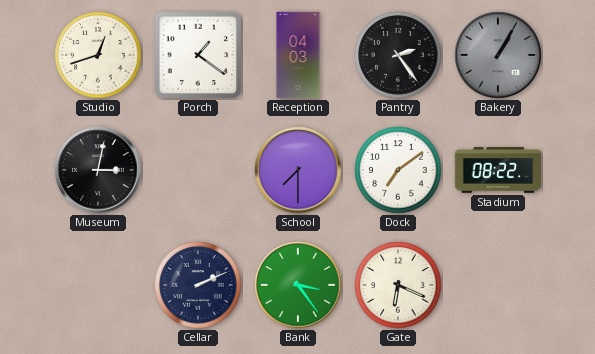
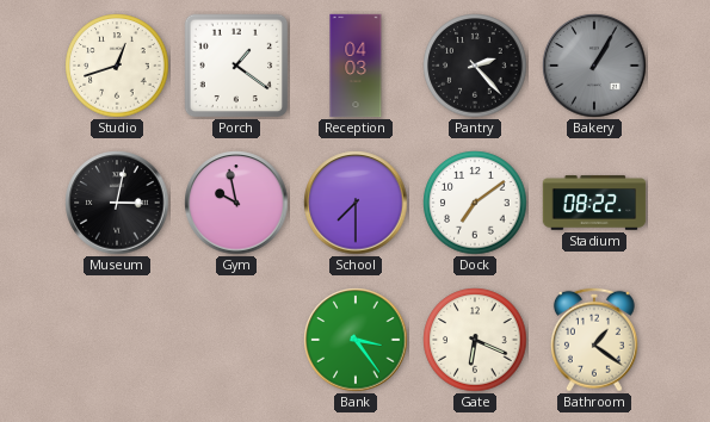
Pantry: 2:24 -> 2:23
Gym: none -> 9:58
Cellar: 2:11 -> none
Bathroom: none -> 1:21
